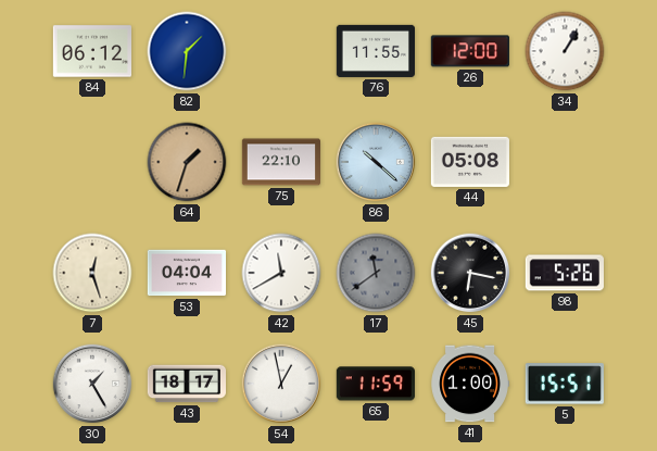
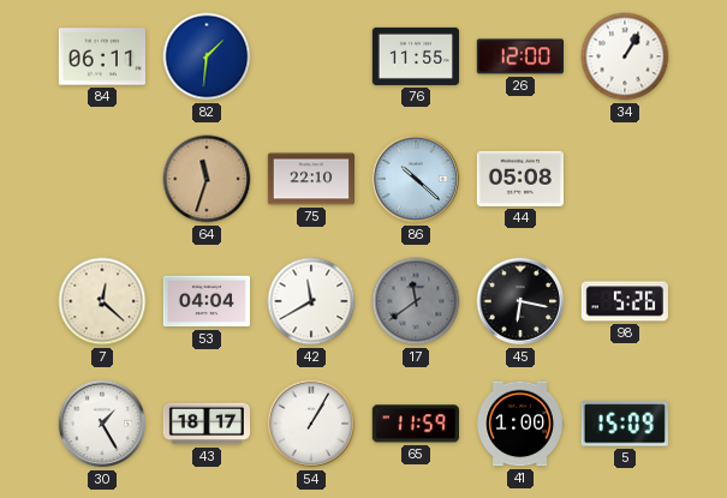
84: 06:12 -> 06:11
64: 1:33 -> 11:33
7: 12:27 -> 12:22
54: 12:58 -> 1:05
5: 15:51 -> 15:09
